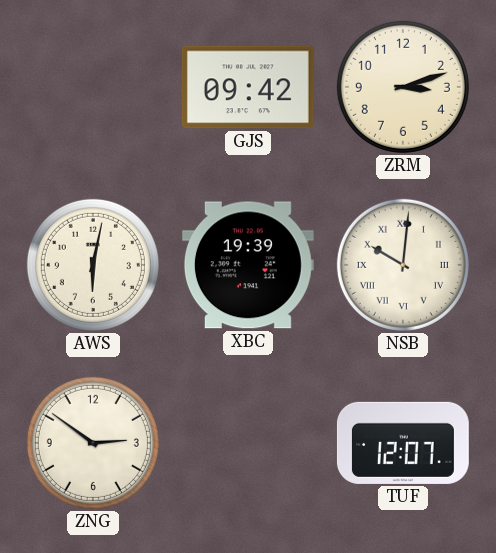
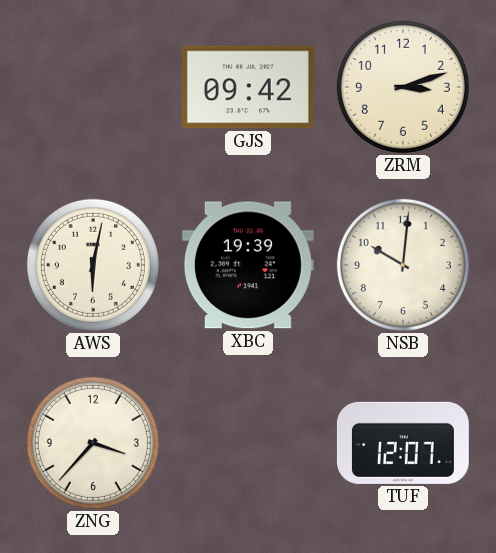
NSB numerals: Roman -> Arabic
ZNG: 2:51 -> 3:37
